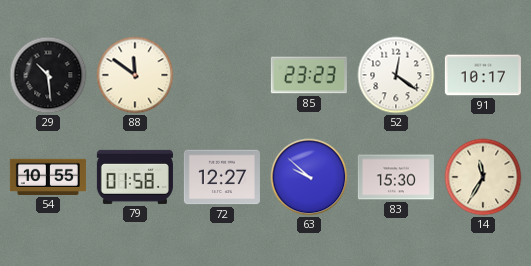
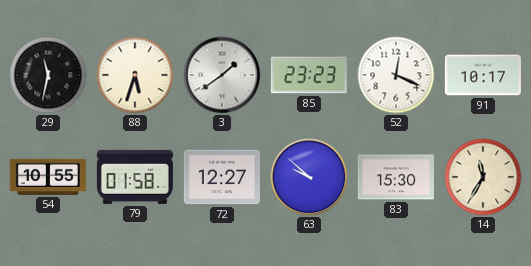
29: 10:29 -> 11:32
88: 11:51 -> 5:33
3: none -> 1:39
52: 12:21 -> 12:19
